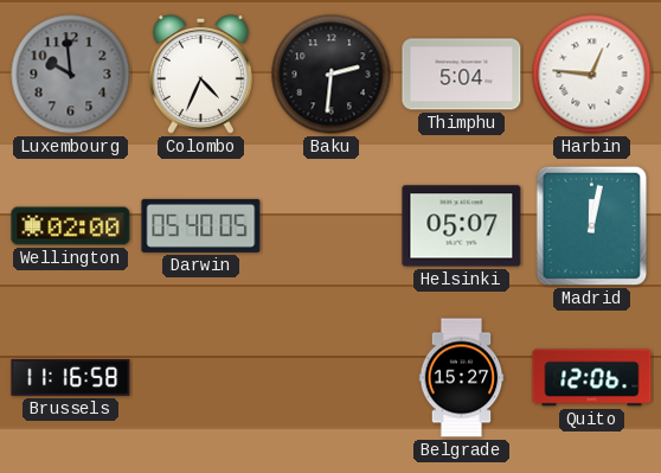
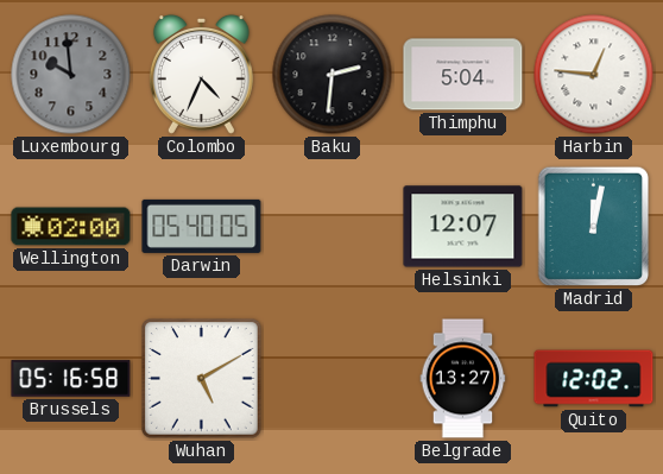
Helsinki: 05:07 -> 12:07
Brussels: 11:16 -> 05:16
Wuhan: none -> 5:10
Belgrade: 15:27 -> 13:27
Quito: 12:06 -> 12:02
